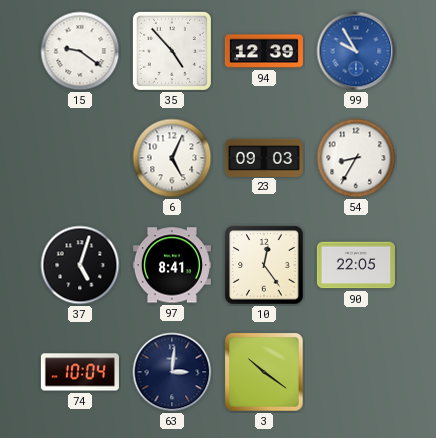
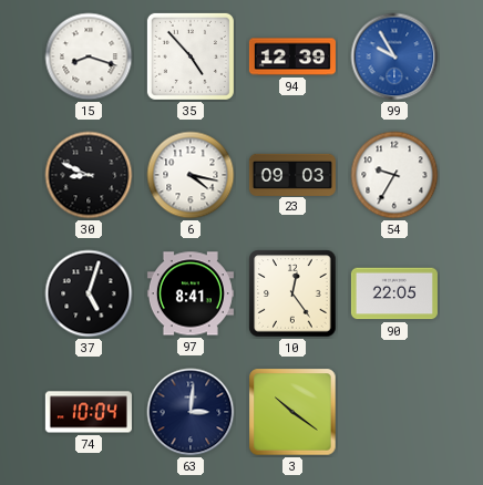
15: 9:21 -> 8:18
30: none -> 8:49
6: 5:04 -> 4:17
54: 8:35 -> 9:35
